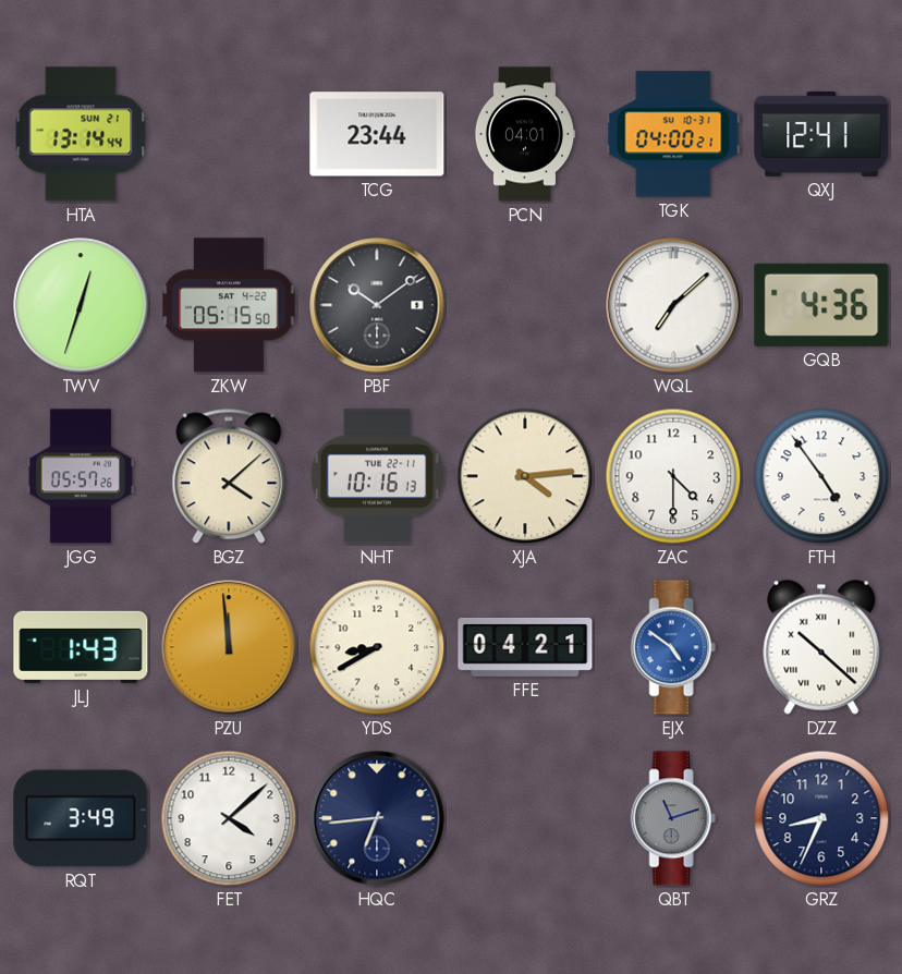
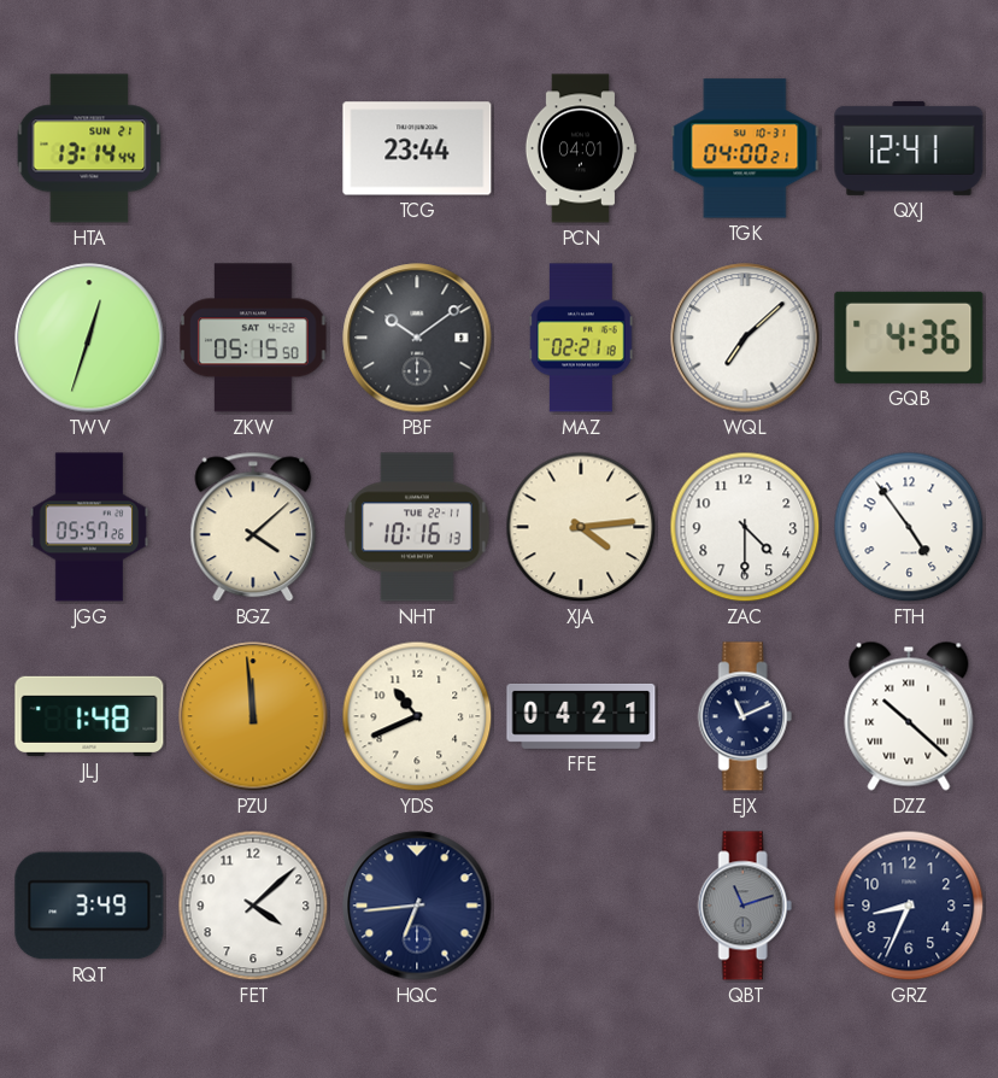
MAZ: none -> 02:21
JLJ: 1:43 -> 1:48
YDS: 8:40 -> 10:41
EJX: 4:51 -> 11:11
EJX dial: blue -> navy
